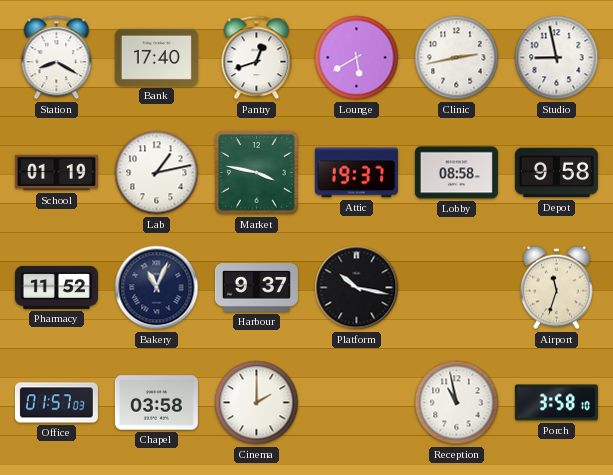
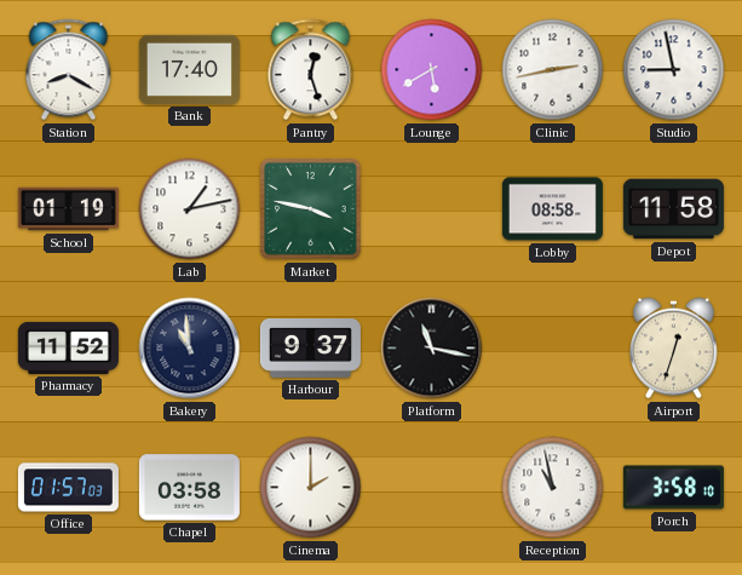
Pantry: 12:42 -> 12:27
Attic: 19:37 -> none
Depot: 9:58 -> 11:58
Bakery: 11:04 -> 10:59
Platform: 10:17 -> 11:17
Airport: 11:33 -> 12:33
